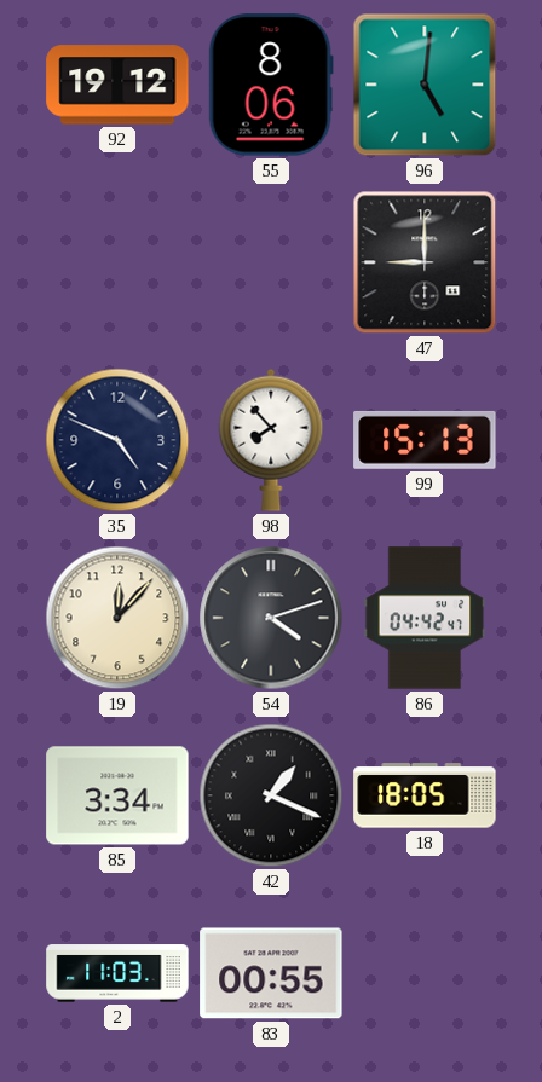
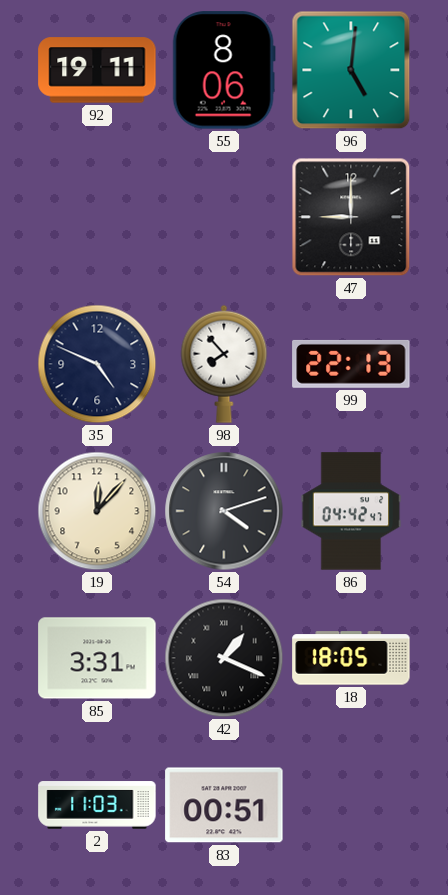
92: 19:12 -> 19:11
99: 15:13 -> 22:13
85: 3:34 -> 3:31
83: 00:55 -> 00:51
